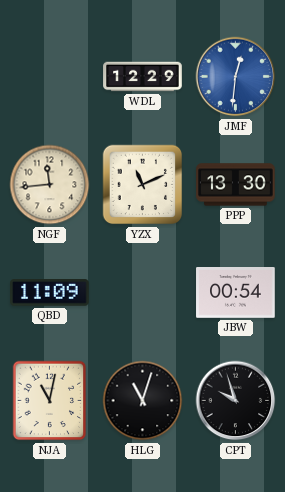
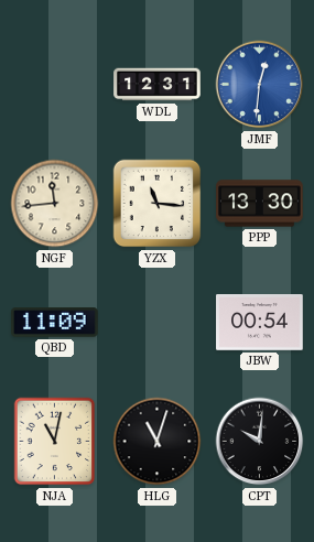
WDL: 12:29 -> 12:31
YZX: 11:11 -> 11:16
CPT: 9:57 -> 10:01
